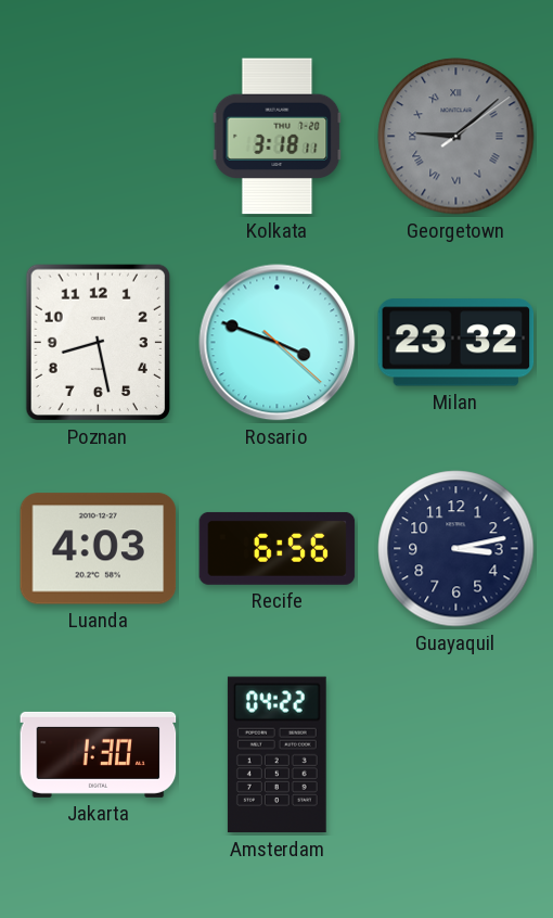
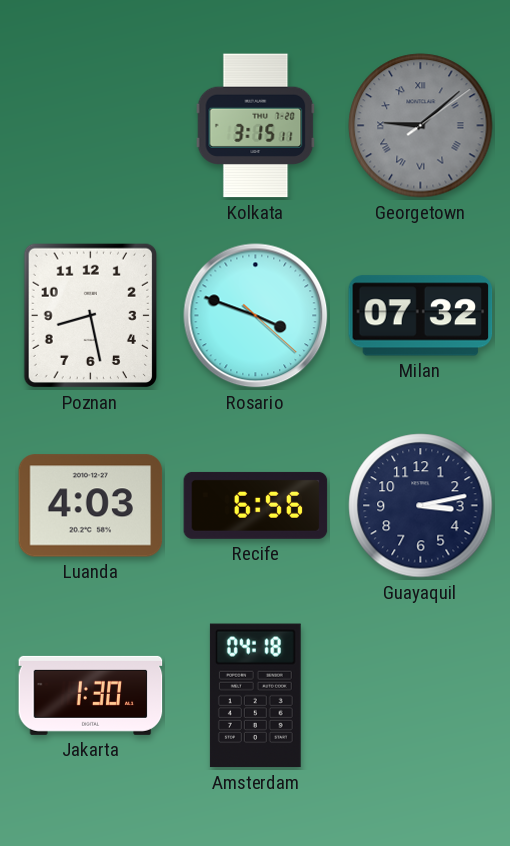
Kolkata: 3:18 -> 3:15
Milan: 23:32 -> 07:32
Amsterdam: 04:22 -> 04:18
